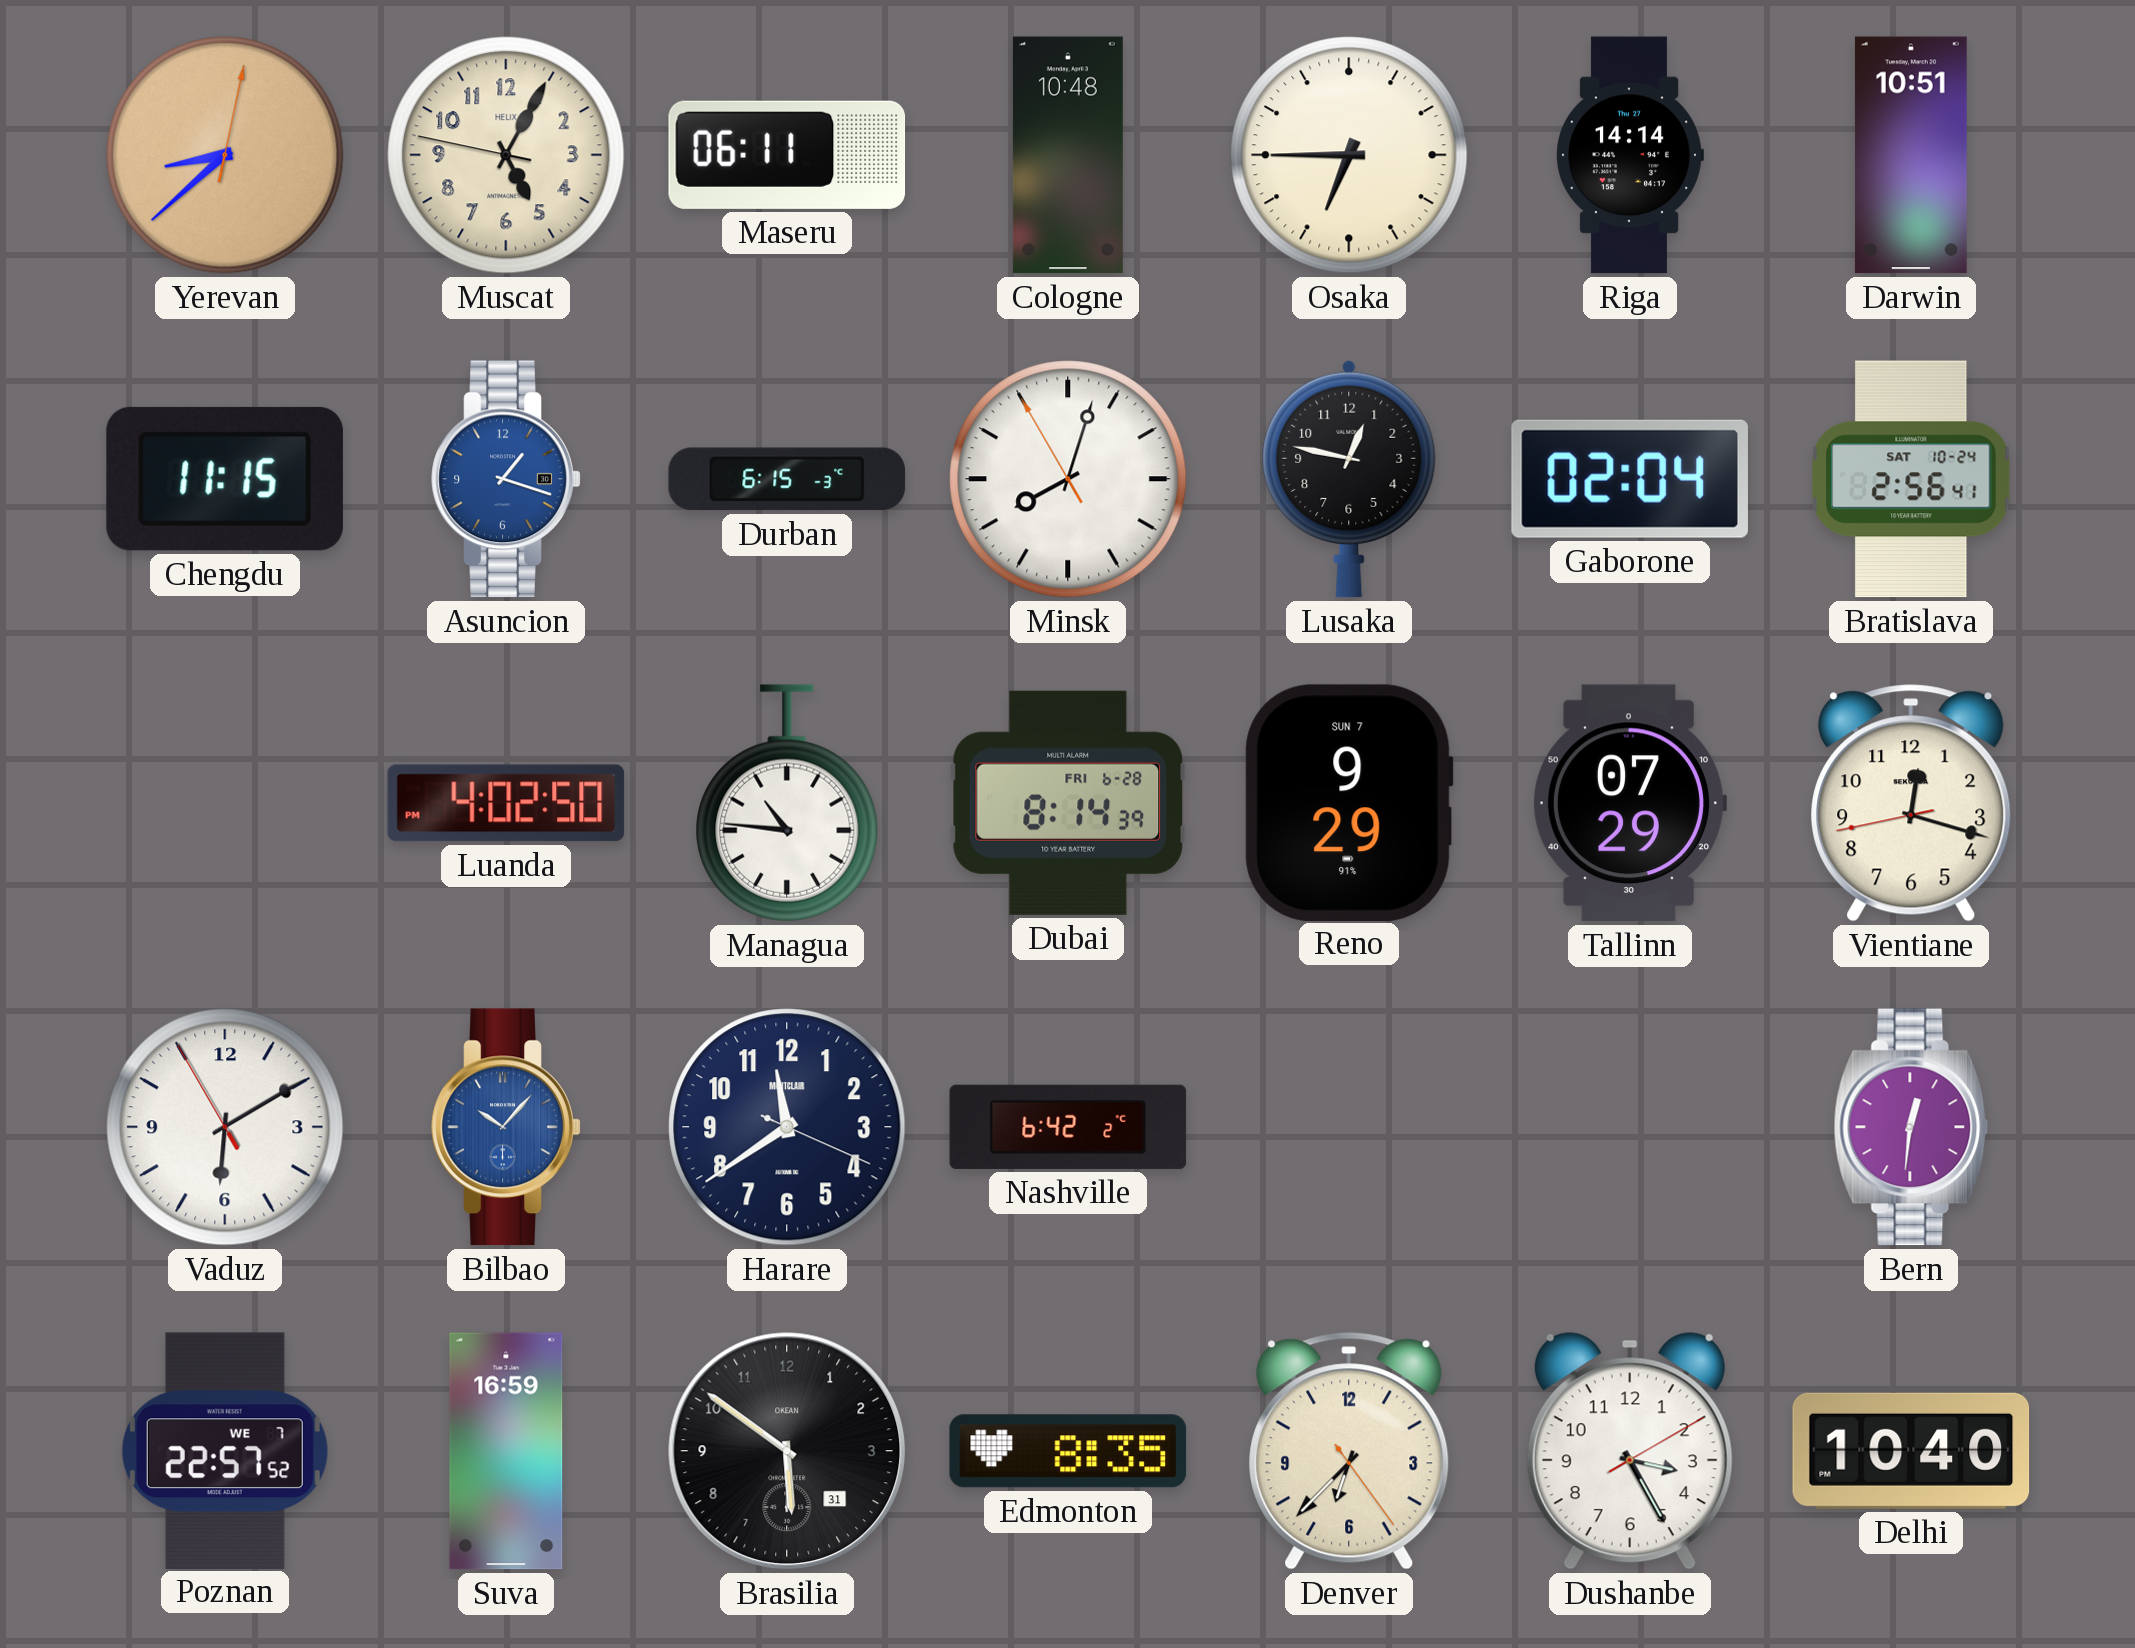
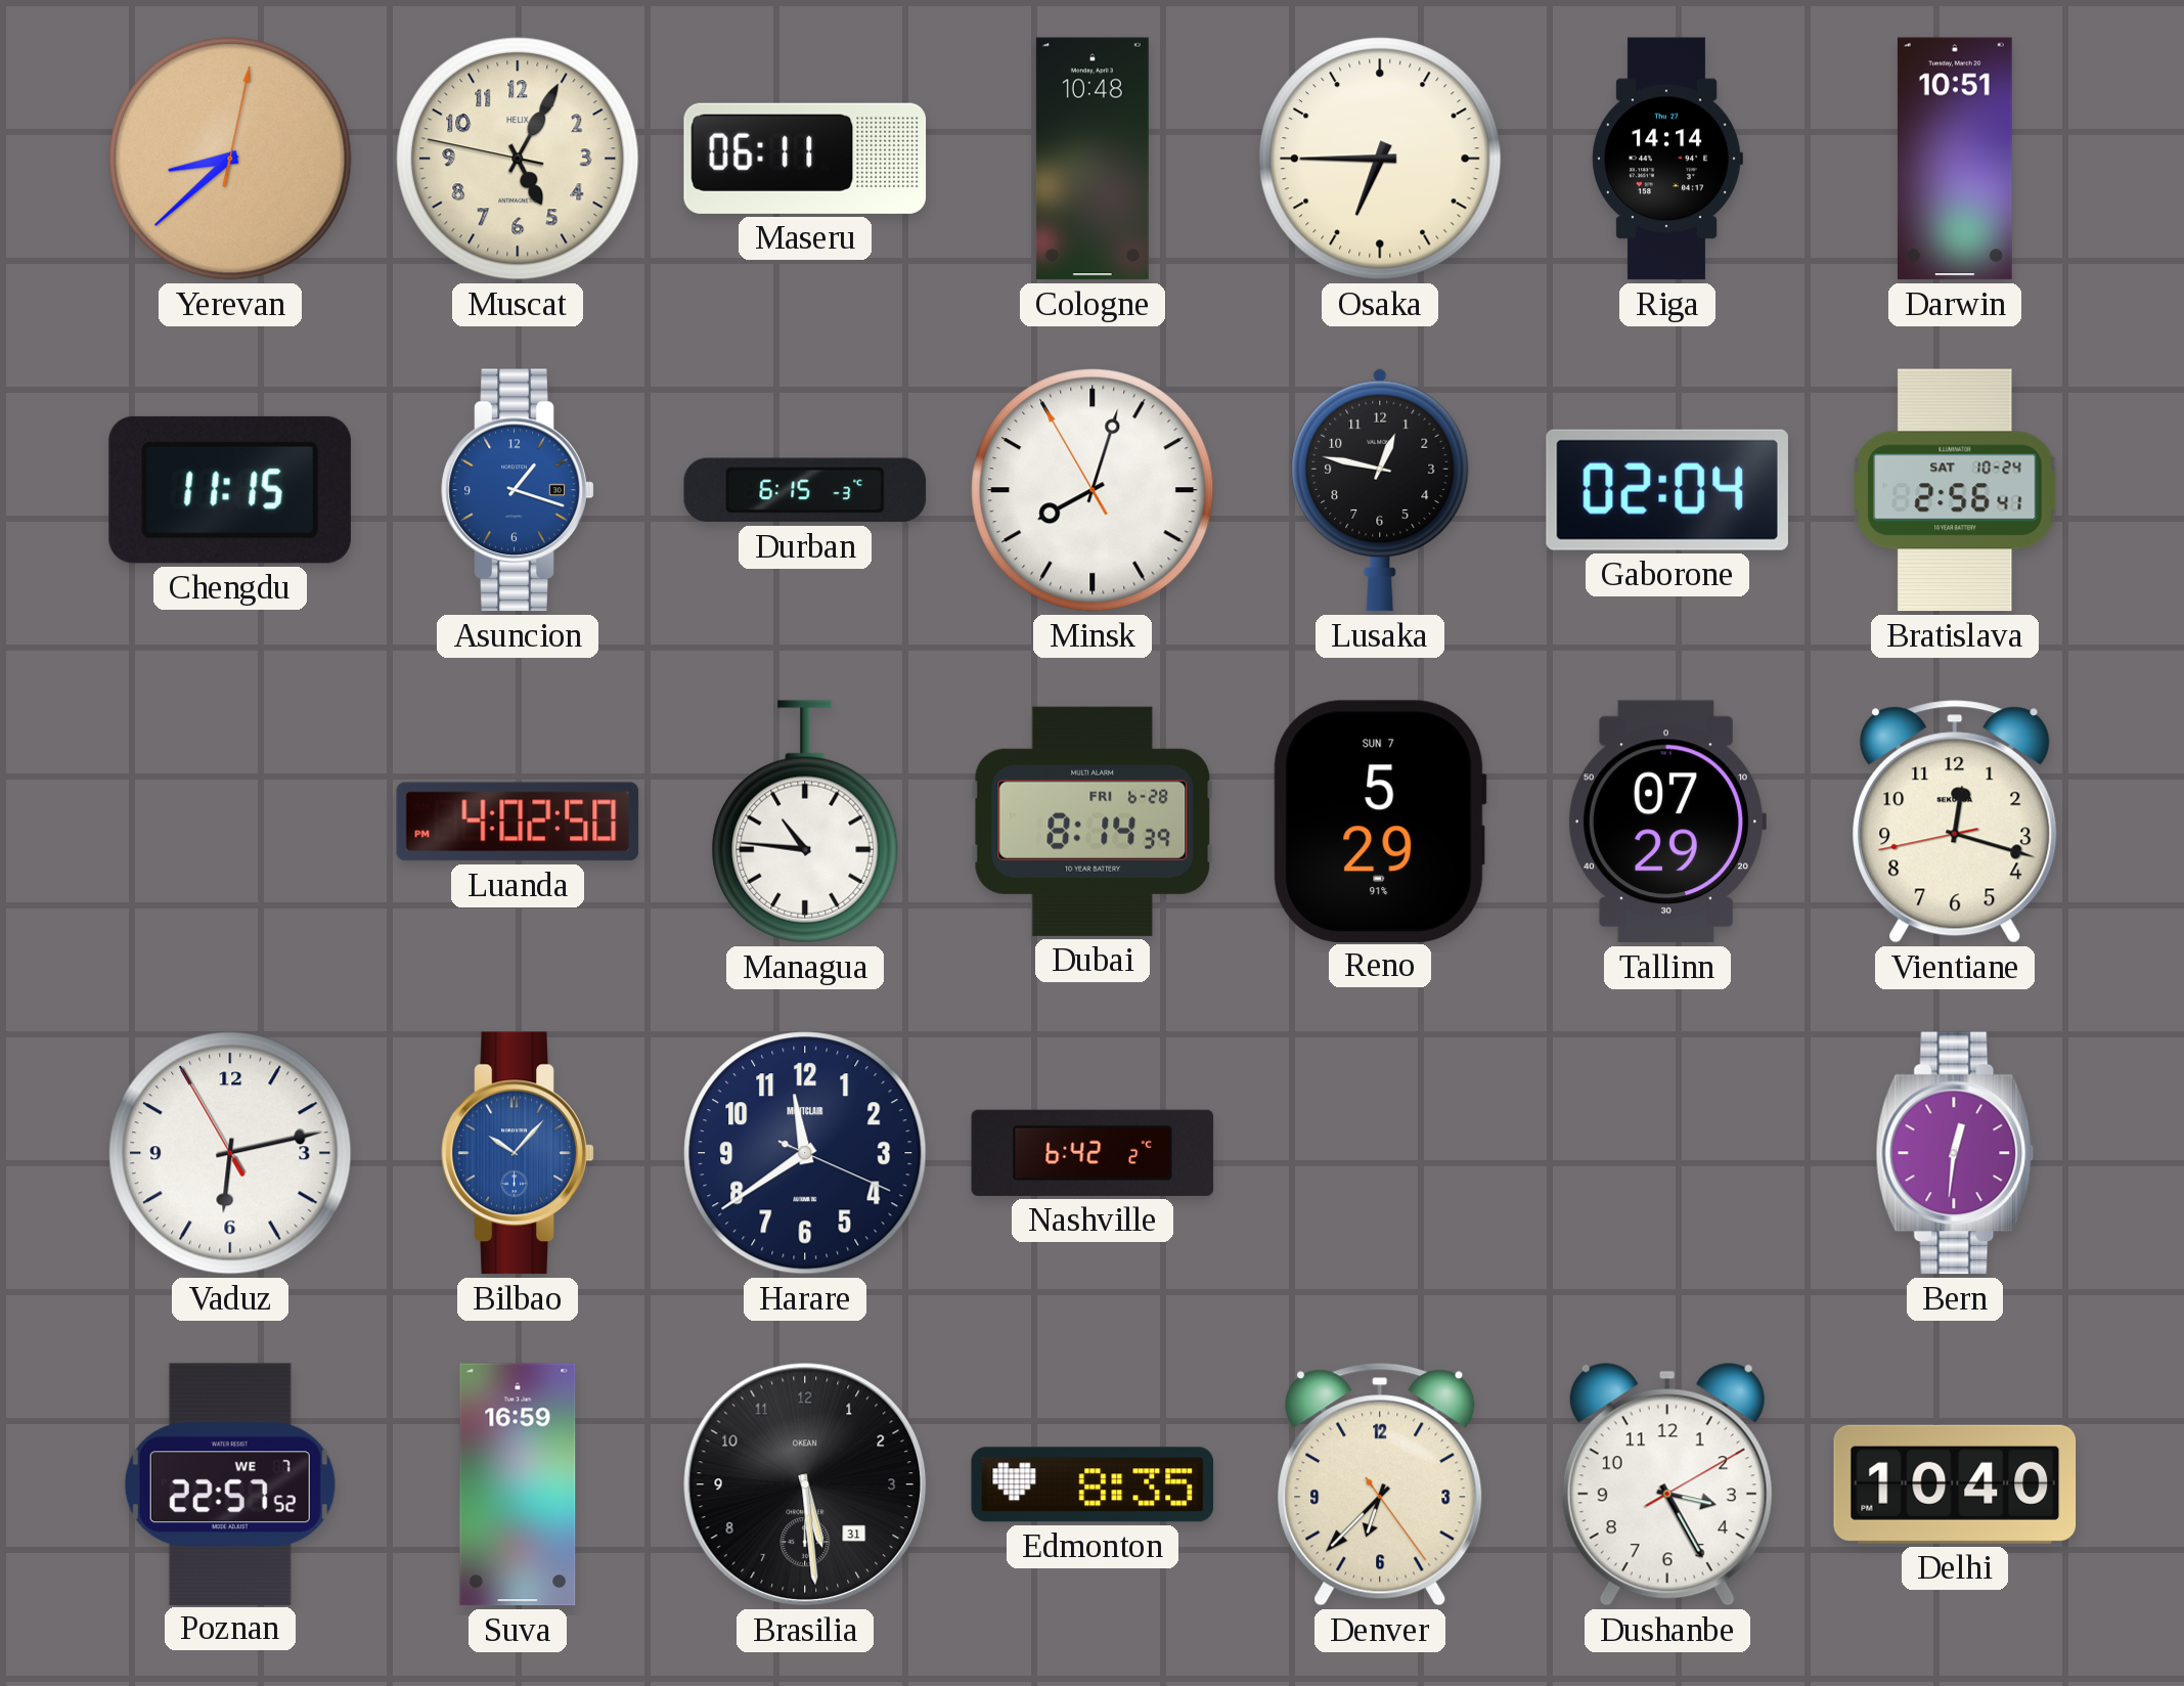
Reno: 9:29 -> 5:29
Vaduz: 6:09 -> 6:12
Brasilia: 5:51 -> 5:29
